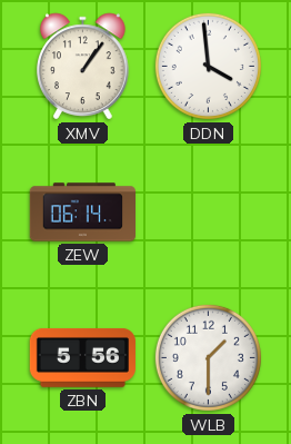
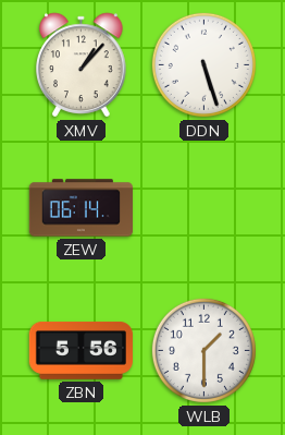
XMV: 1:06 -> 1:07
DDN: 3:59 -> 5:27
